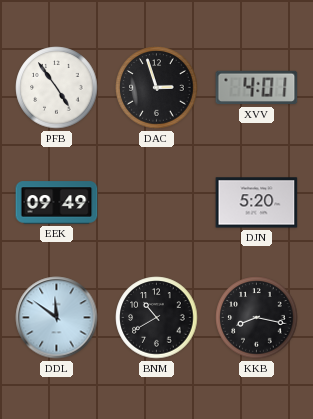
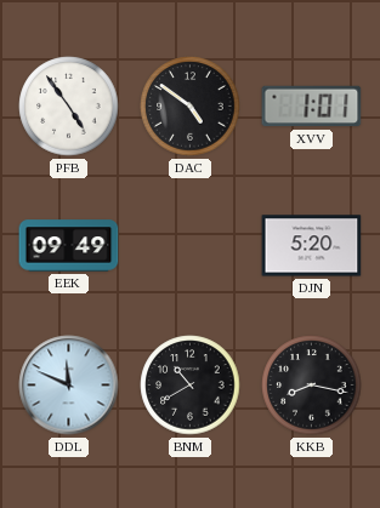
DAC: 2:57 -> 4:51
XVV: 4:01 -> 1:01
DDL: 11:51 -> 11:49
